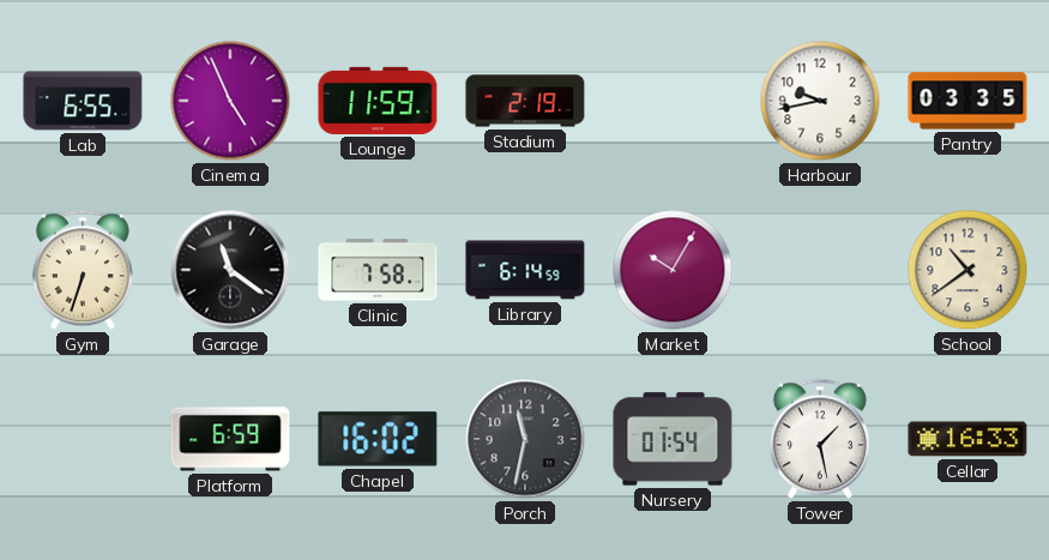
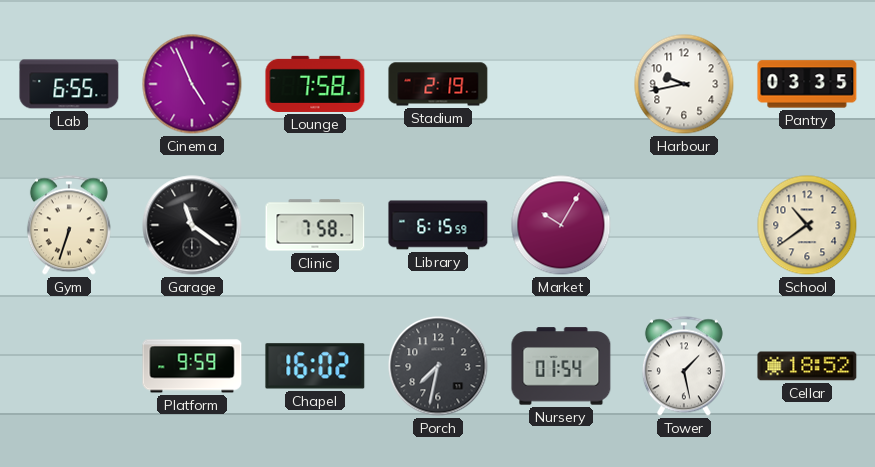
Lounge: 11:59 -> 7:58
Library: 6:14 -> 6:15
Platform: 6:59 -> 9:59
Porch: 11:32 -> 7:32
Cellar: 16:33 -> 18:52
